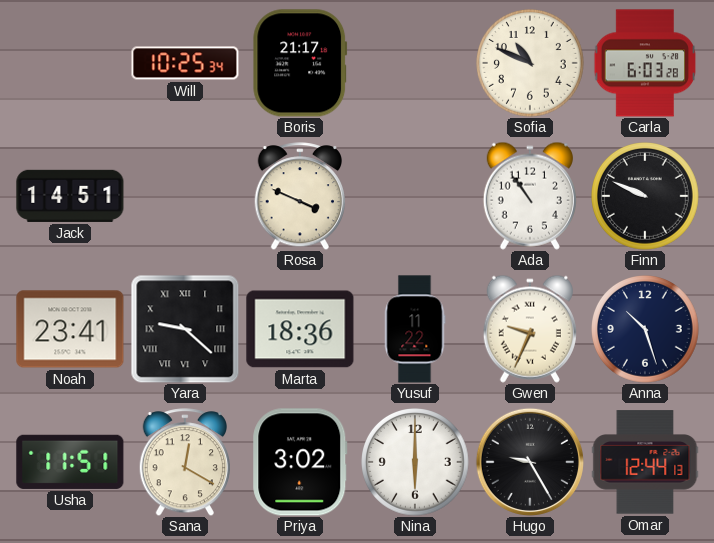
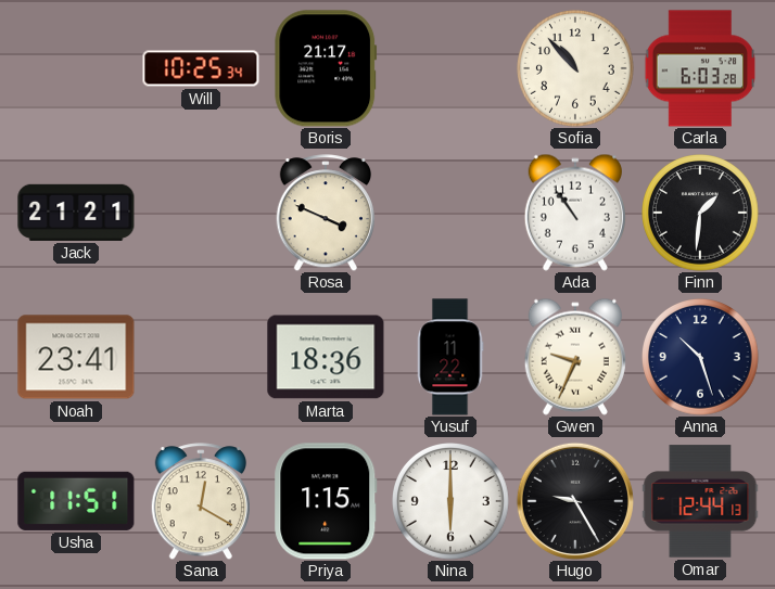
Sofia: 10:49 -> 10:53
Jack: 14:51 -> 21:21
Finn: 9:49 -> 1:31
Yara: 9:22 -> none
Priya: 3:02 -> 1:15
